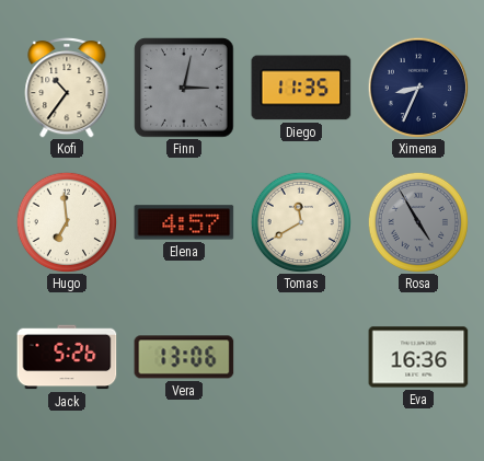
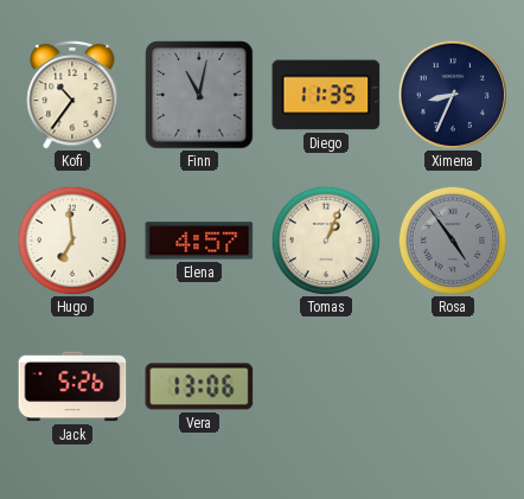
Finn: 3:02 -> 11:02
Tomas: 11:40 -> 1:04
Rosa: 4:55 -> 4:54
Eva: 16:36 -> none
